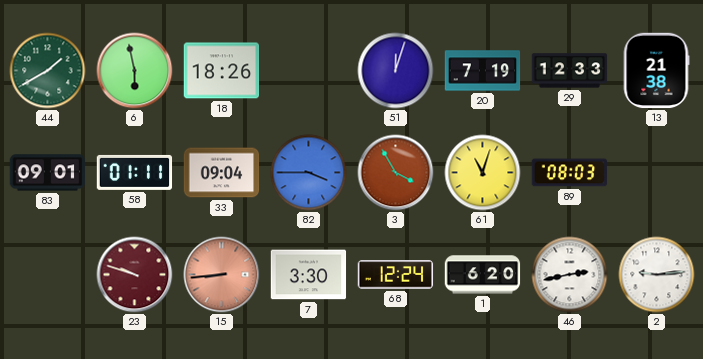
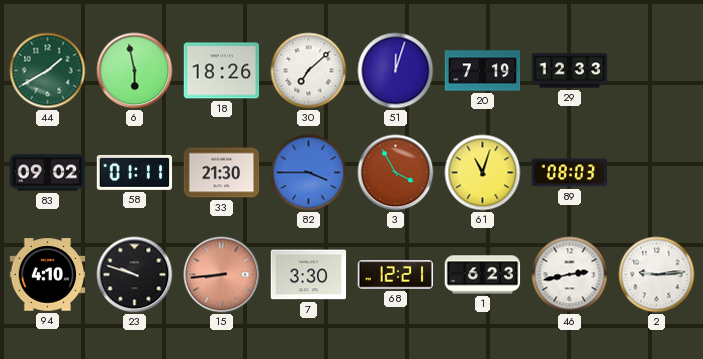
30: none -> 7:08
13: 21:38 -> none
83: 09:01 -> 09:02
33: 09:04 -> 21:30
94: none -> 4:10
23 dial: burgundy -> black
68: 12:24 -> 12:21
1: 6:20 -> 6:23
